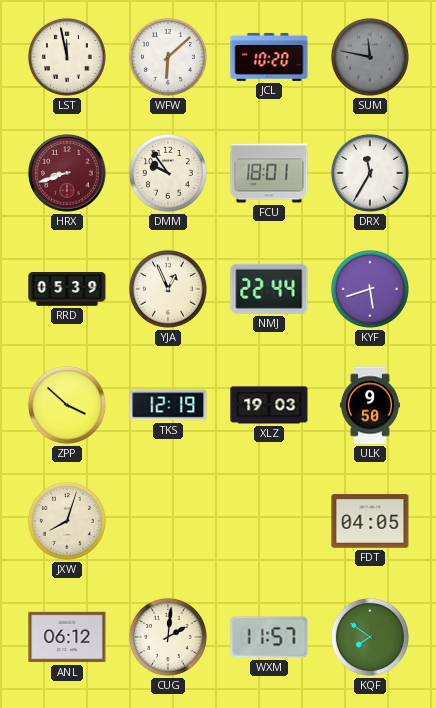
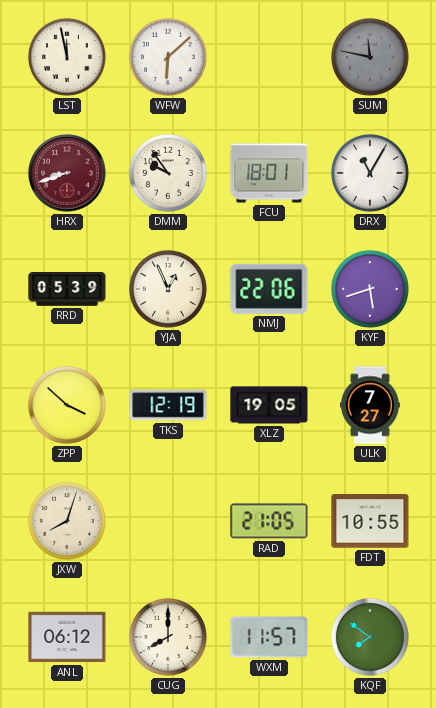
JCL: 10:20 -> none
DRX: 11:35 -> 11:05
NMJ: 22:44 -> 22:06
XLZ: 19:03 -> 19:05
ULK: 9:50 -> 7:27
RAD: none -> 21:05
FDT: 04:05 -> 10:55
CUG: 2:01 -> 8:00
